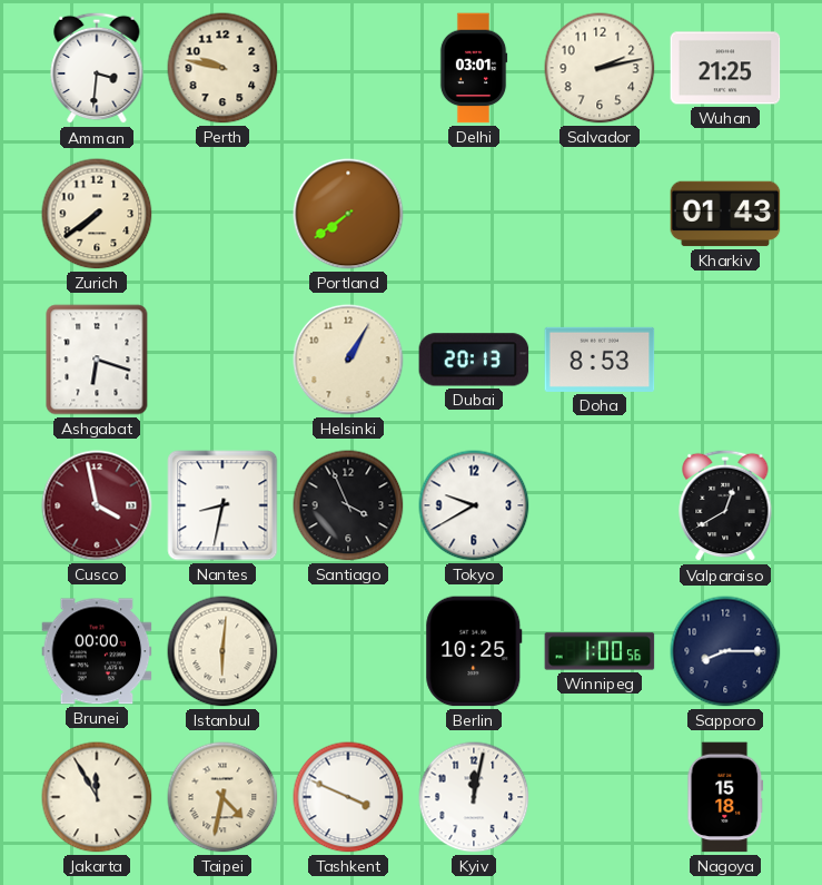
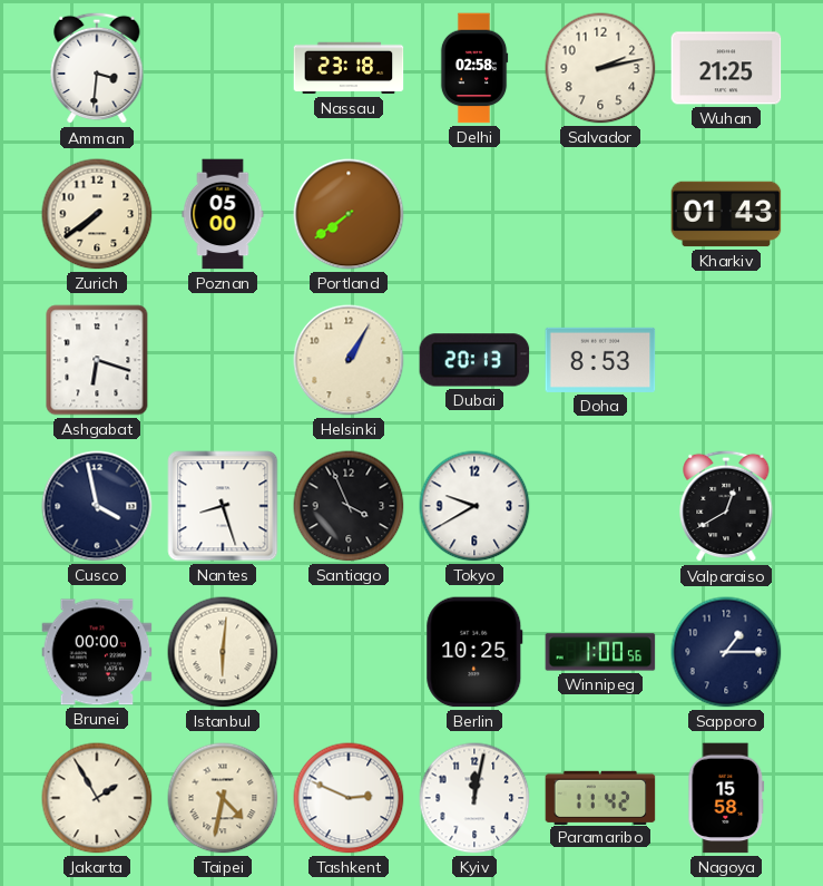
Perth: 9:47 -> none
Nassau: none -> 23:18
Delhi: 03:01 -> 02:58
Poznan: none -> 05:00
Cusco dial: burgundy -> navy
Nantes: 8:32 -> 8:27
Sapporo: 8:15 -> 1:15
Jakarta: 11:55 -> 1:55
Tashkent: 3:49 -> 2:49
Paramaribo: none -> 11:42
Nagoya: 15:18 -> 15:58
